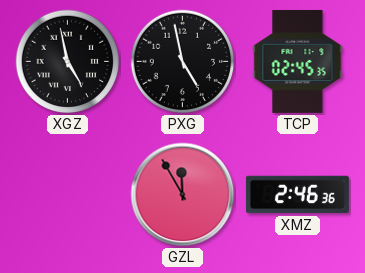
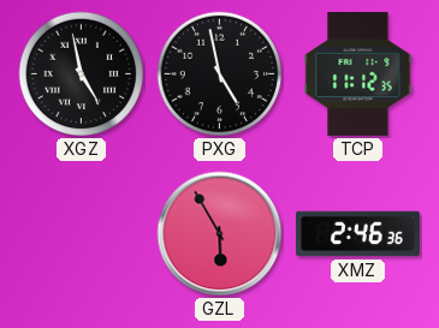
TCP: 02:45 -> 11:12
GZL: 11:55 -> 5:55
